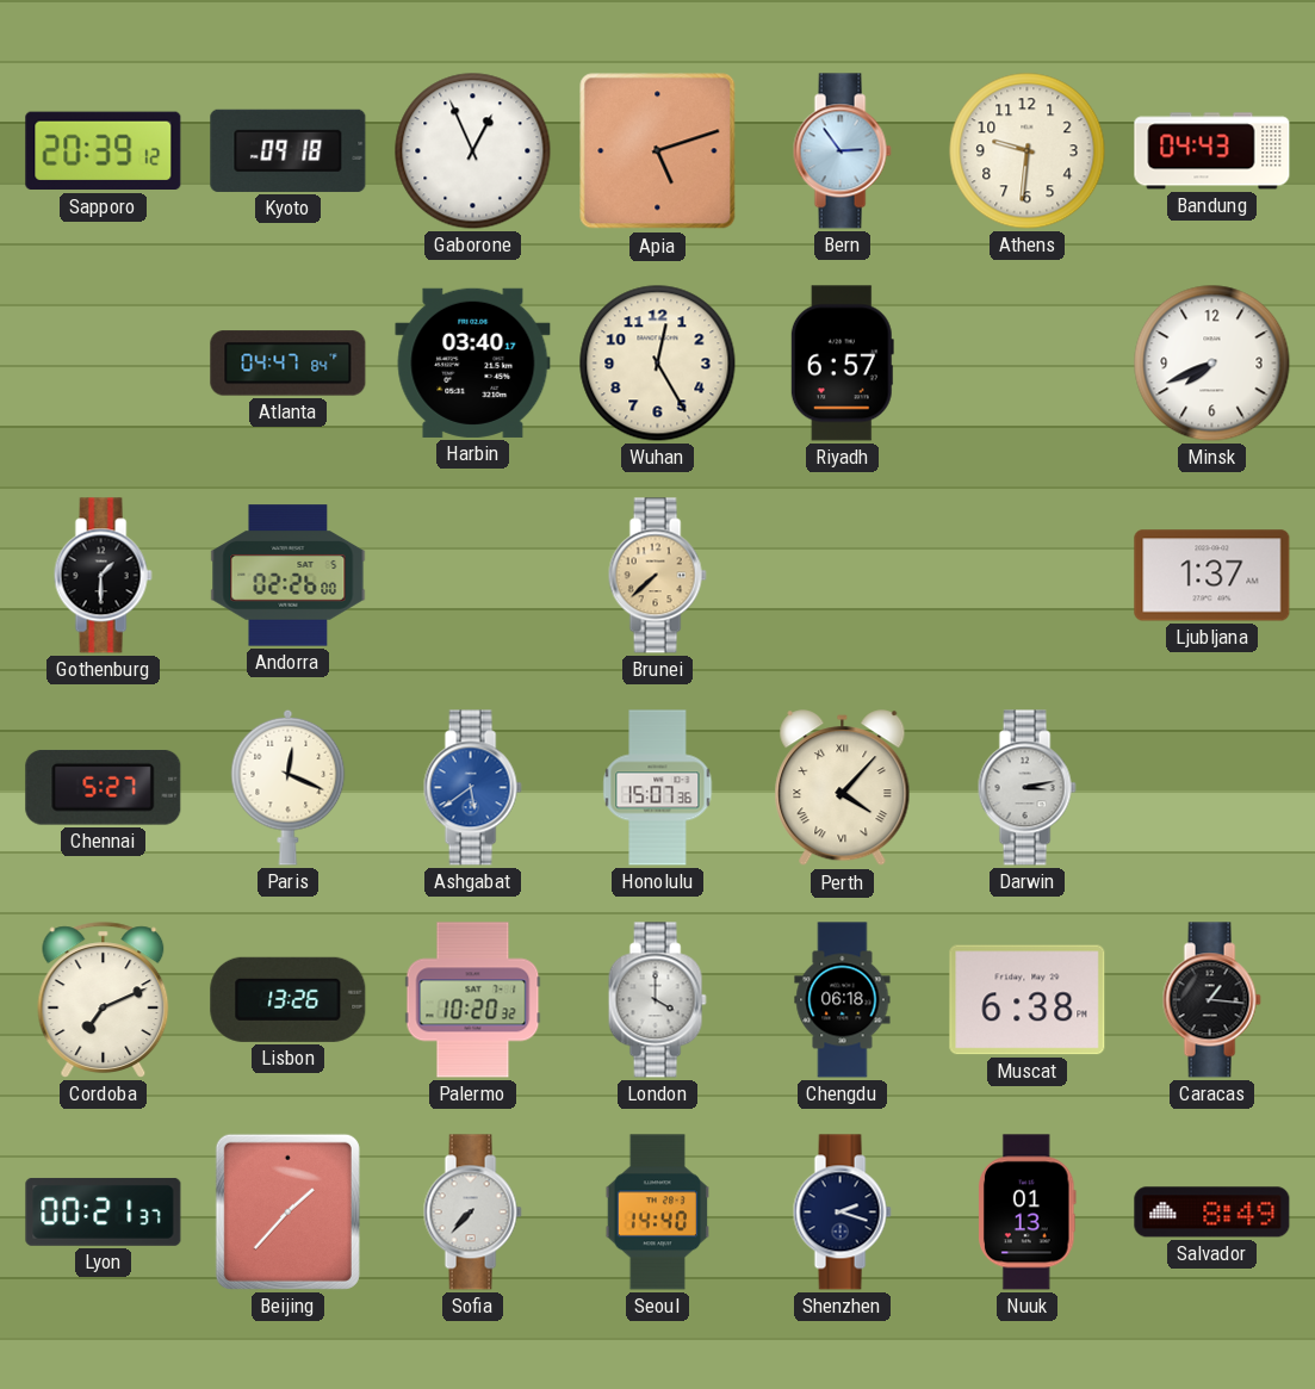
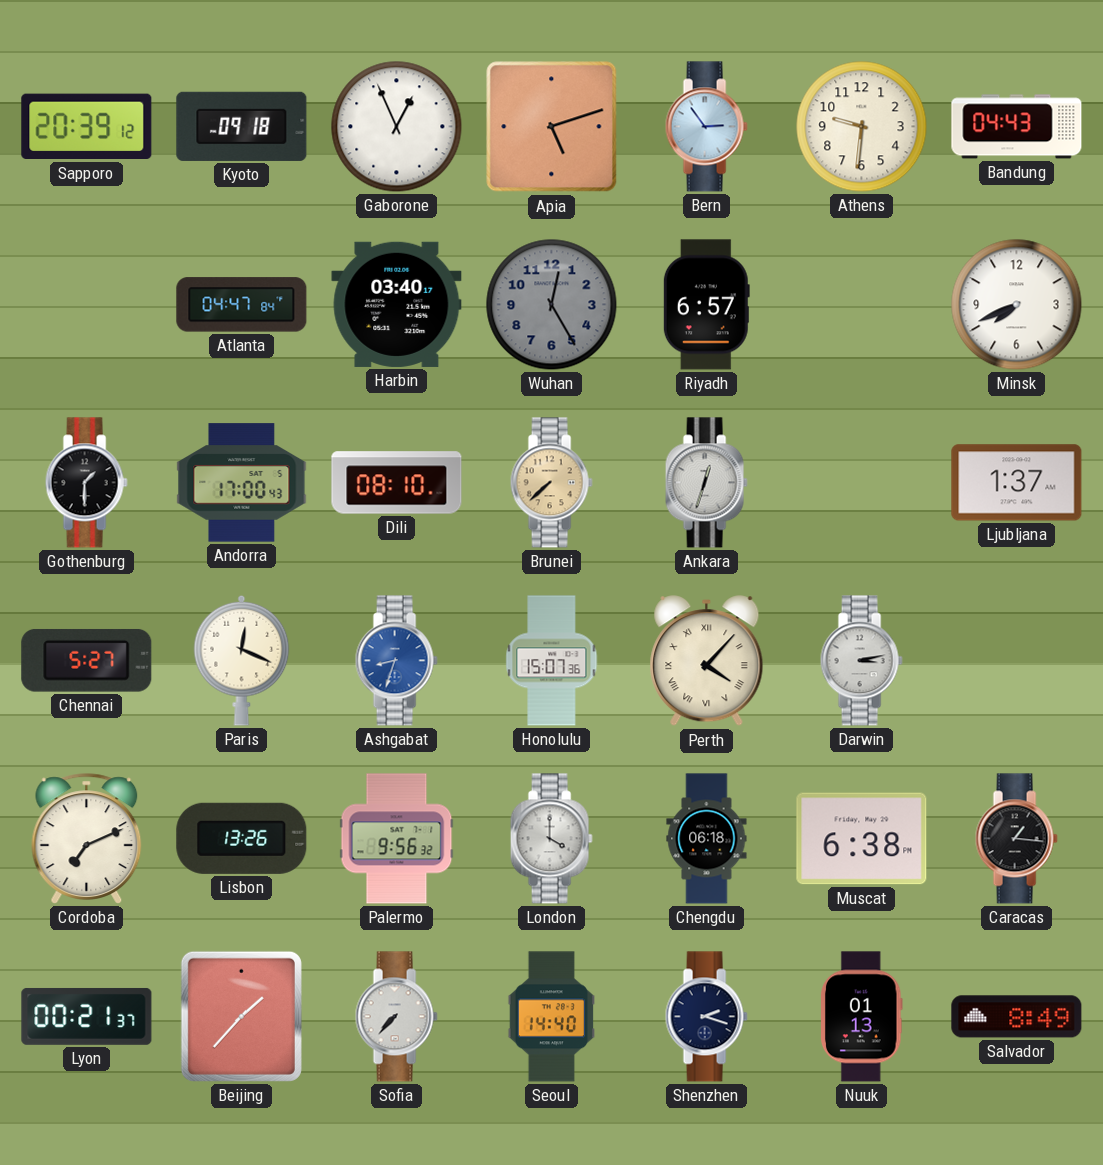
Wuhan dial: cream -> grey
Andorra: 02:26 -> 17:00
Dili: none -> 08:10
Ankara: none -> 12:33
Ashgabat: 5:39 -> 8:33
Palermo: 10:20 -> 9:56
